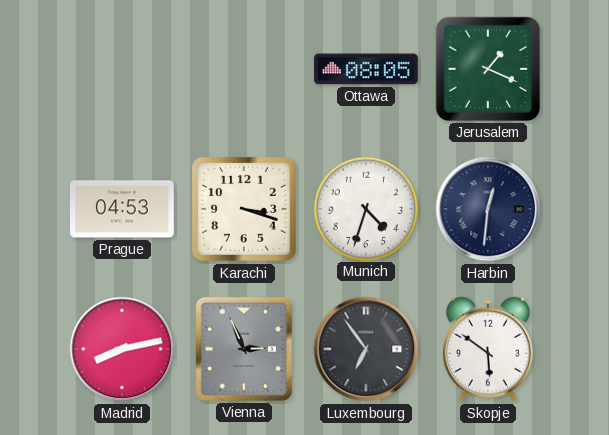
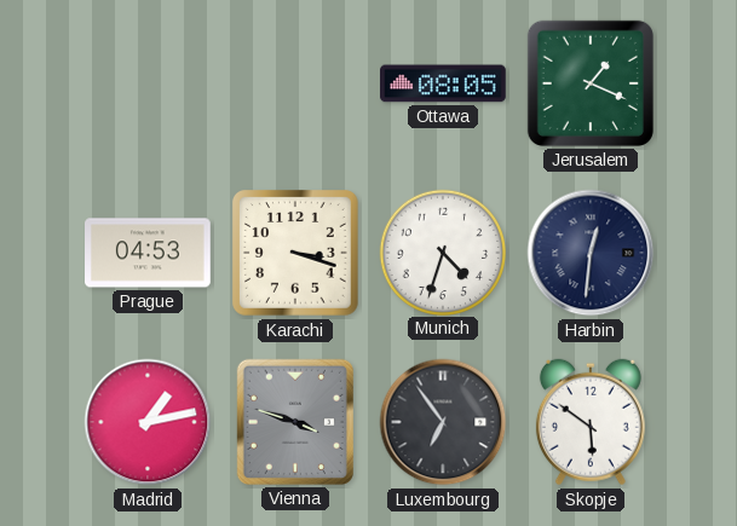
Madrid: 8:13 -> 1:13
Vienna: 2:56 -> 3:48
